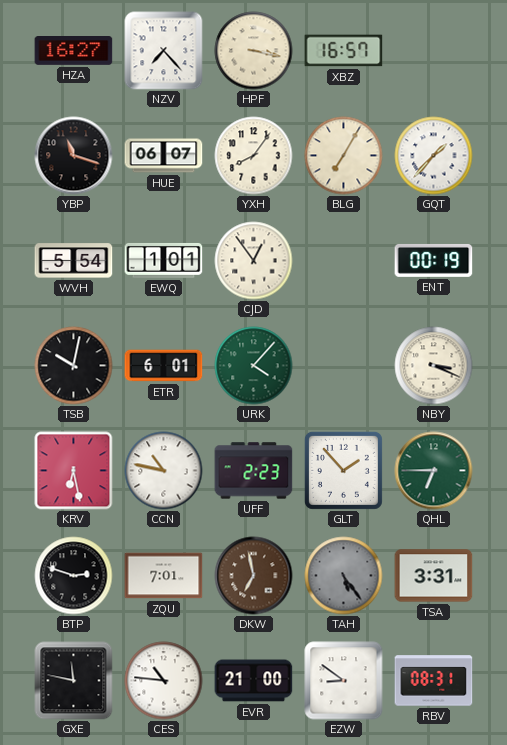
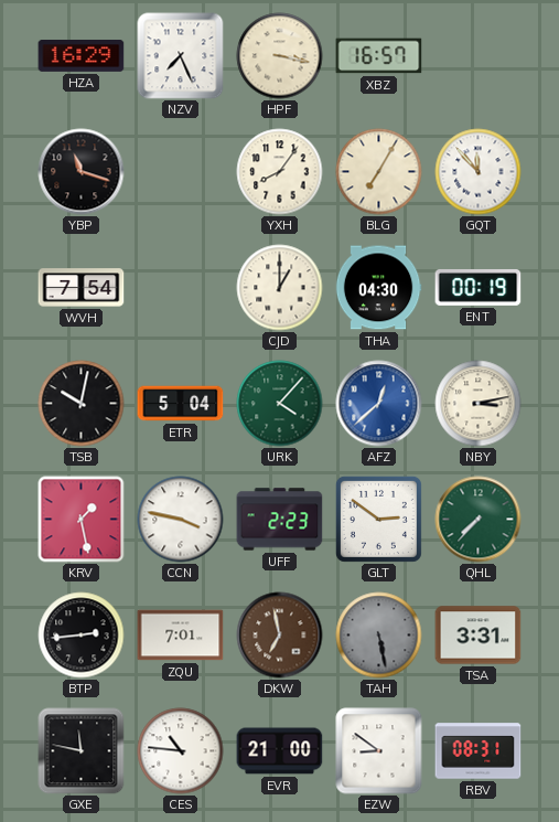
HZA: 16:27 -> 16:29
NZV: 7:23 -> 7:26
HUE: 06:07 -> none
GQT: 1:37 -> 11:53
WVH: 5:54 -> 7:54
EWQ: 1:01 -> none
CJD: 12:54 -> 1:00
THA: none -> 04:30
ETR: 6:01 -> 5:04
AFZ: none -> 12:38
NBY: 3:19 -> 3:13
KRV: 6:28 -> 1:28
CCN: 10:47 -> 3:47
GLT: 1:53 -> 2:51
QHL: 6:45 -> 7:37
BTP: 2:48 -> 2:44
TAH: 5:24 -> 5:28
